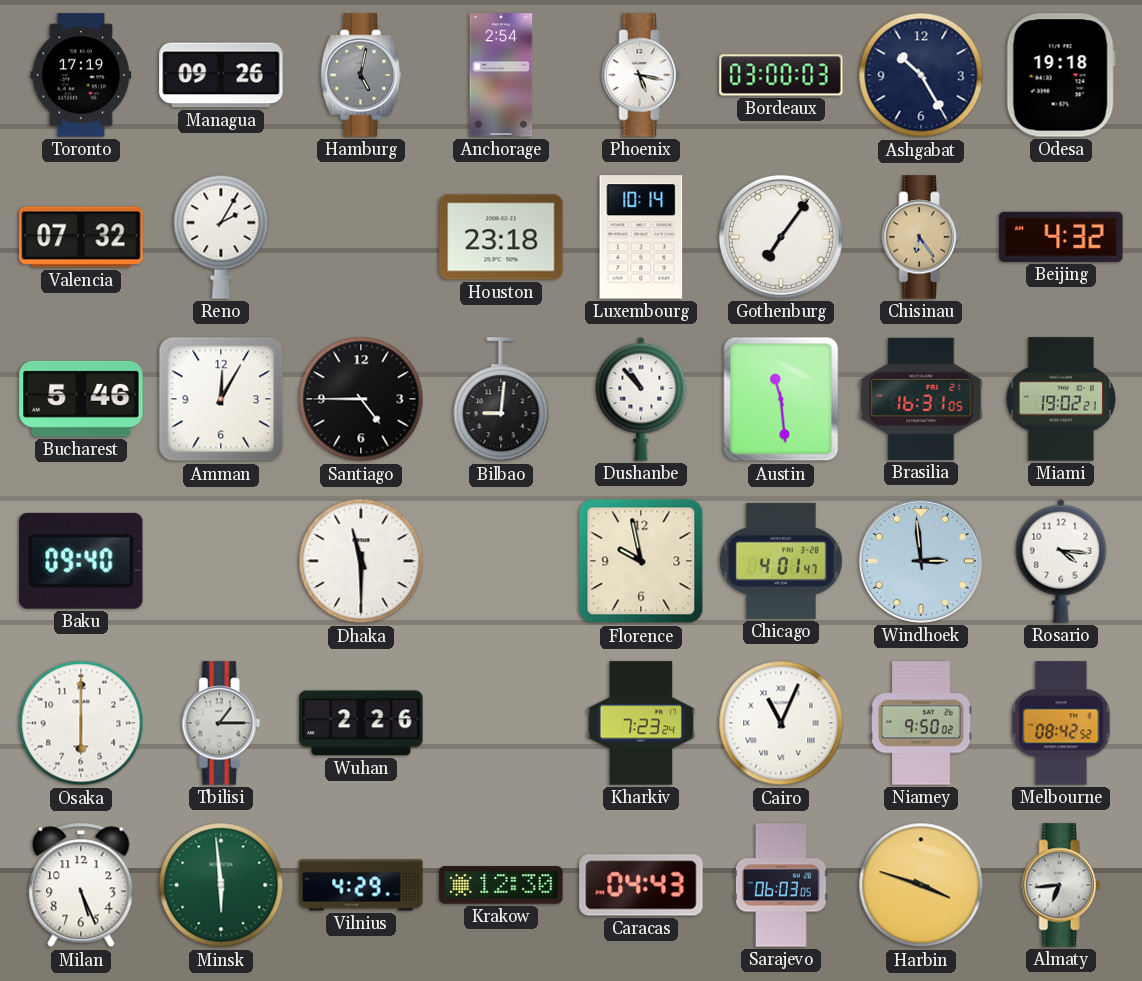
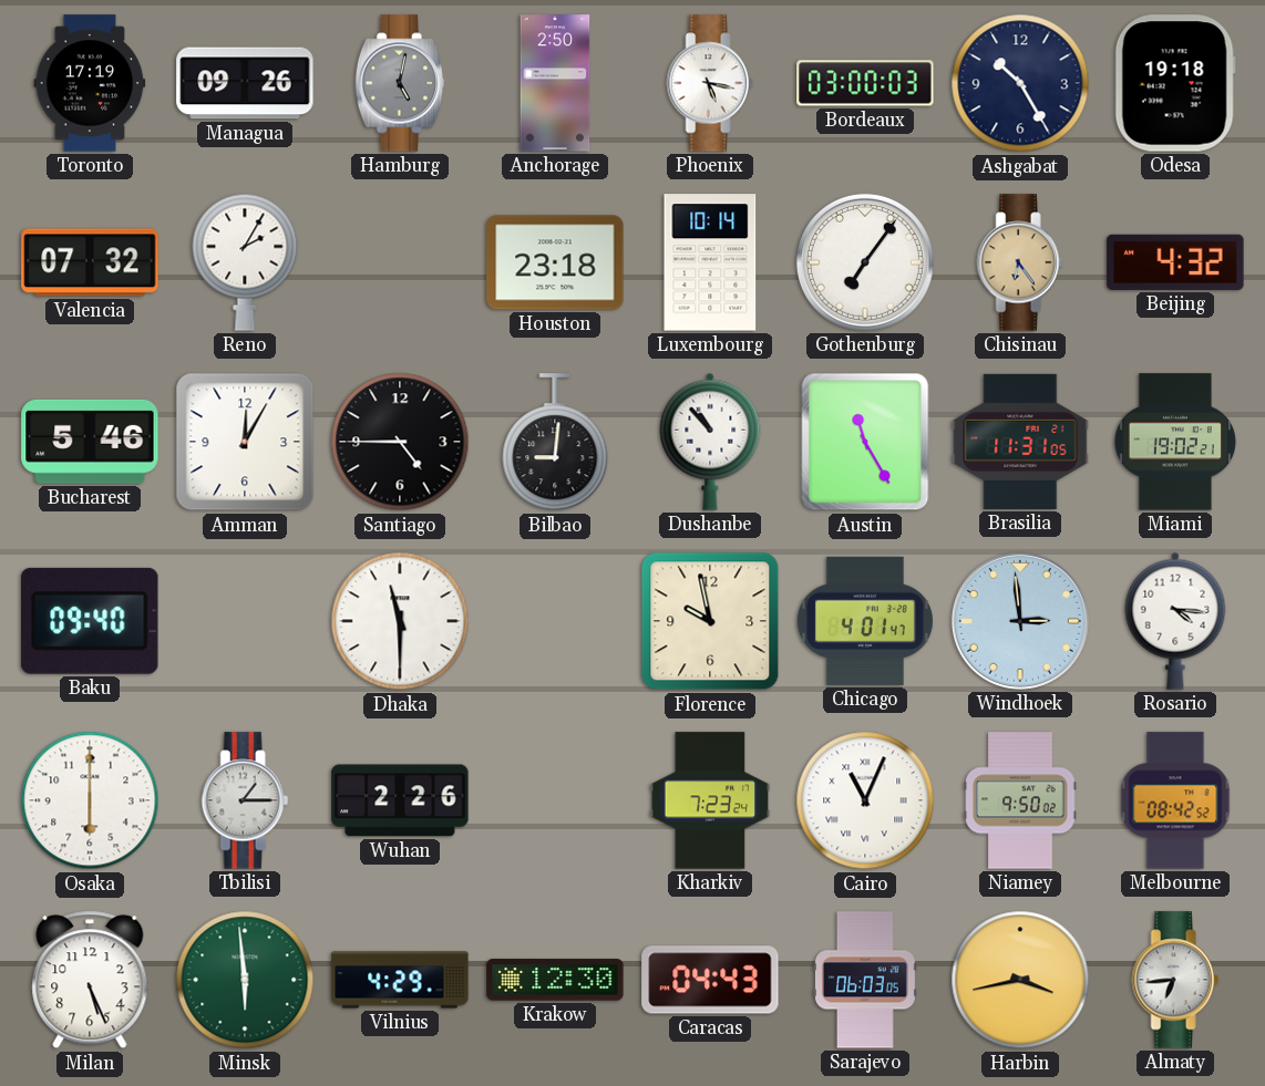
Anchorage: 2:54 -> 2:50
Austin: 11:29 -> 11:25
Brasilia: 16:31 -> 11:31
Harbin: 3:48 -> 3:43
